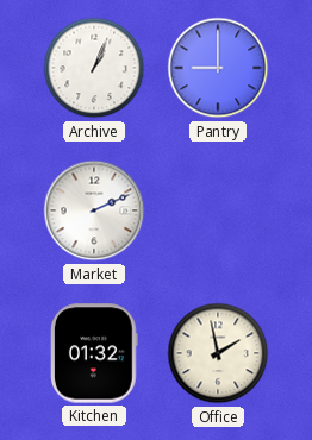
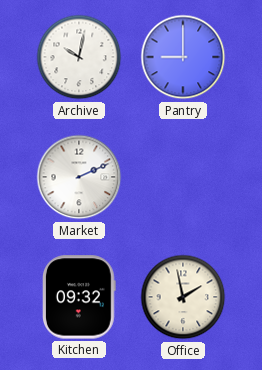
Archive: 1:04 -> 10:02
Kitchen: 01:32 -> 09:32
